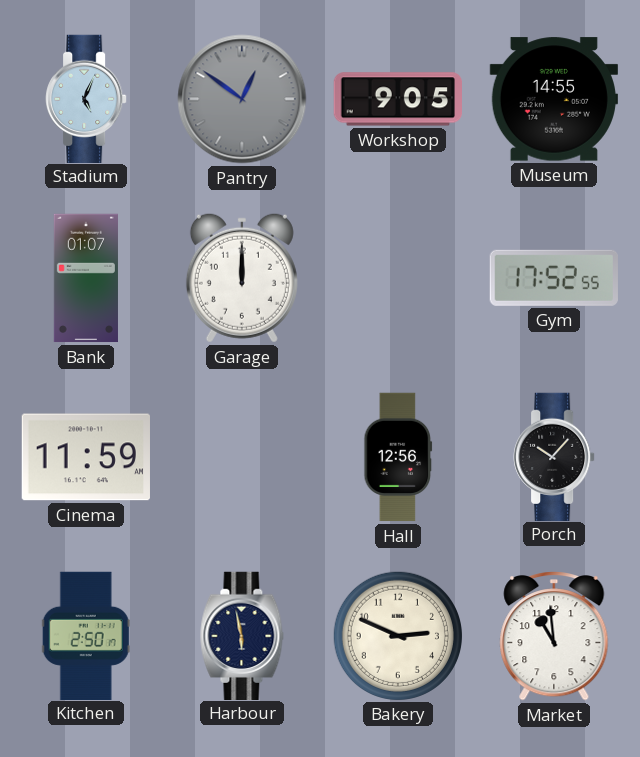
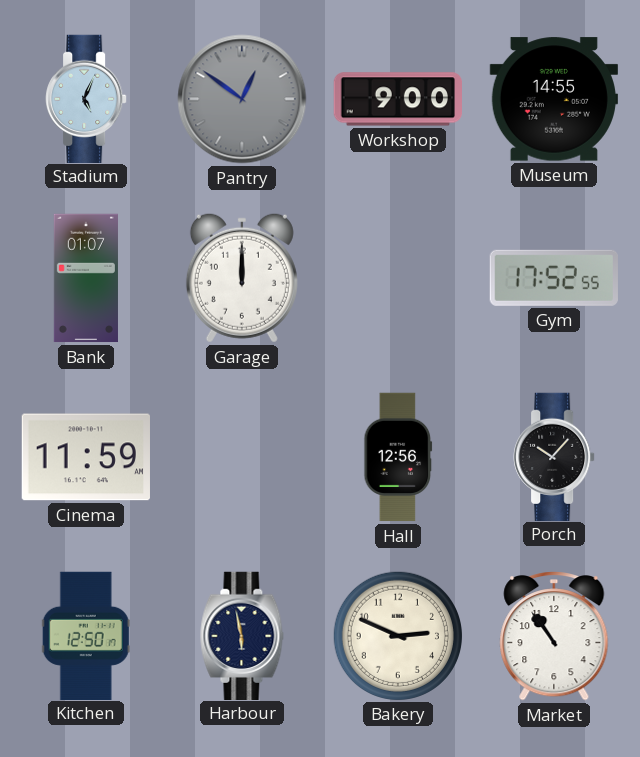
Workshop: 9:05 -> 9:00
Kitchen: 2:50 -> 12:50
Market: 10:59 -> 10:54
